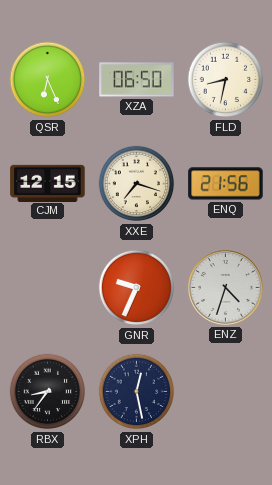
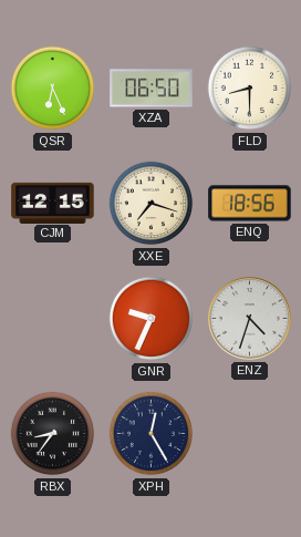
FLD: 8:32 -> 8:30
ENQ: 21:56 -> 18:56
XPH: 12:28 -> 12:25
